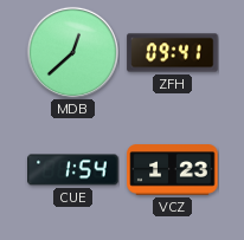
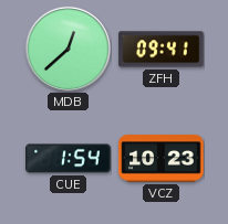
VCZ: 1:23 -> 10:23
